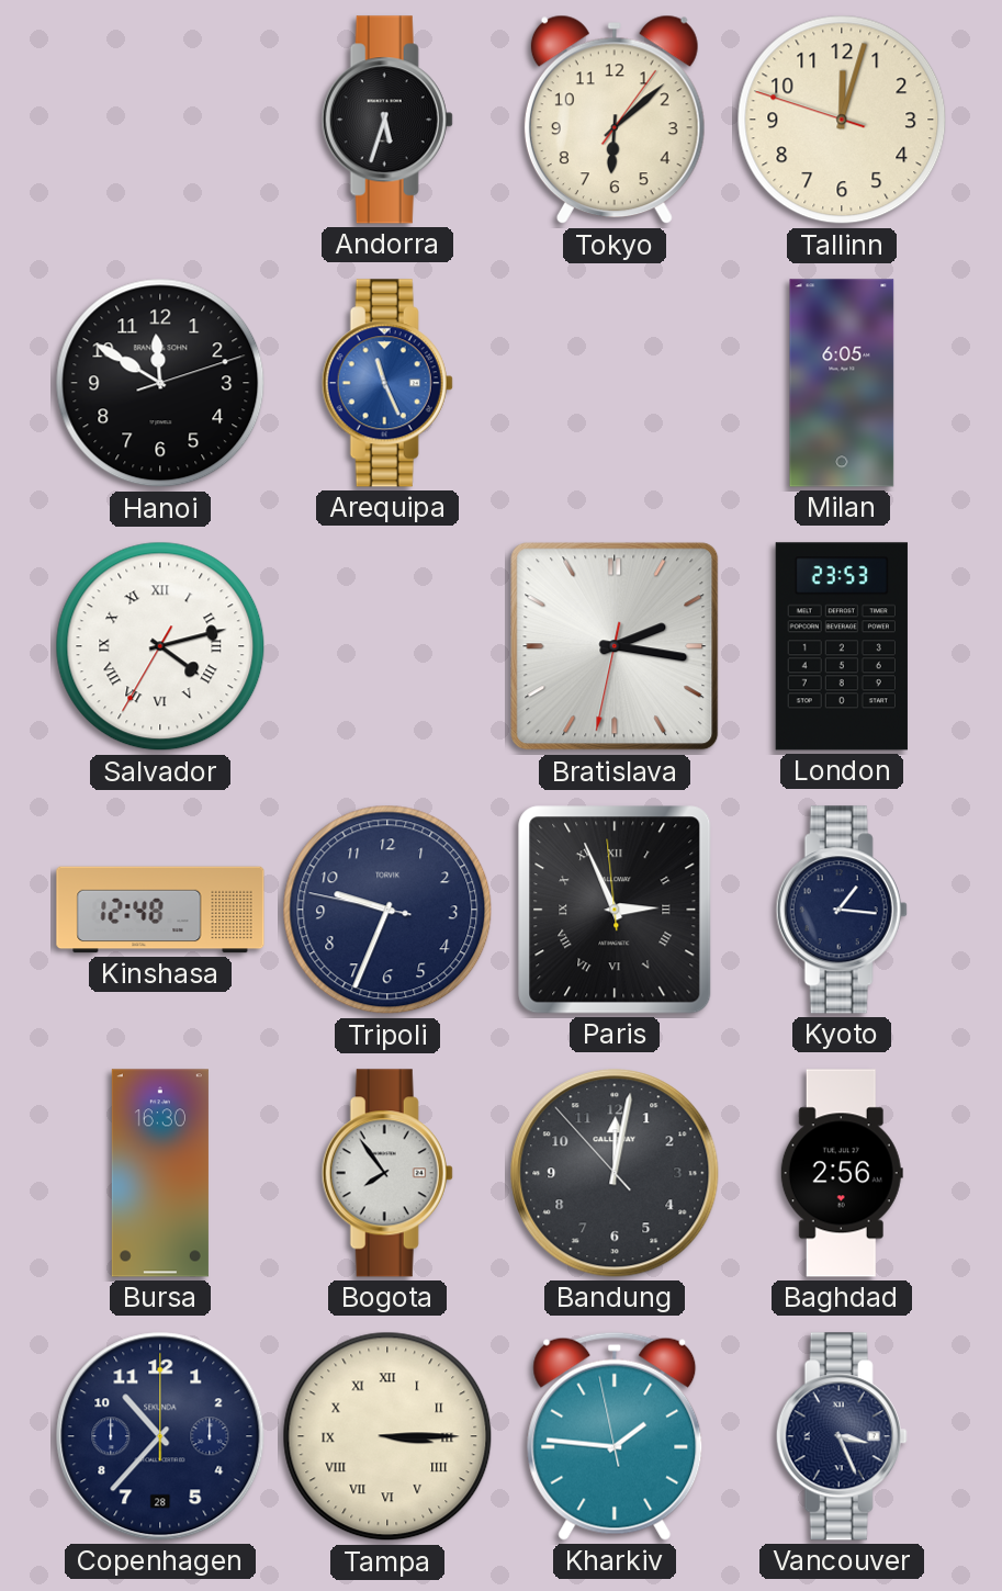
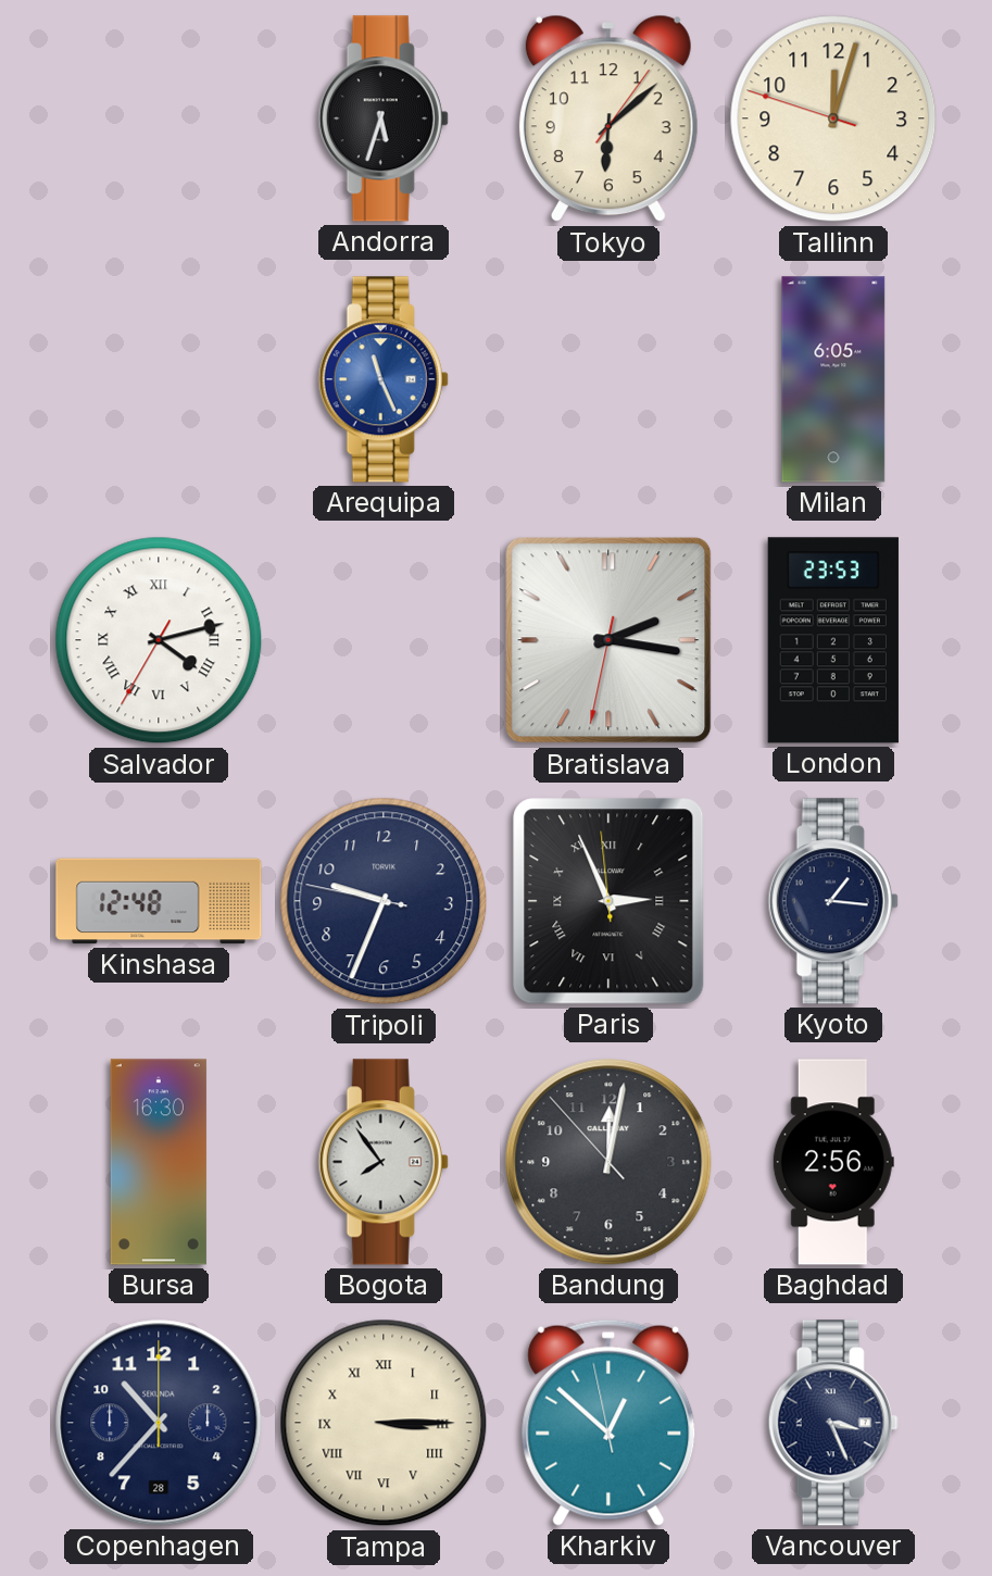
Hanoi: 11:50 -> none
Kharkiv: 1:45 -> 12:51
